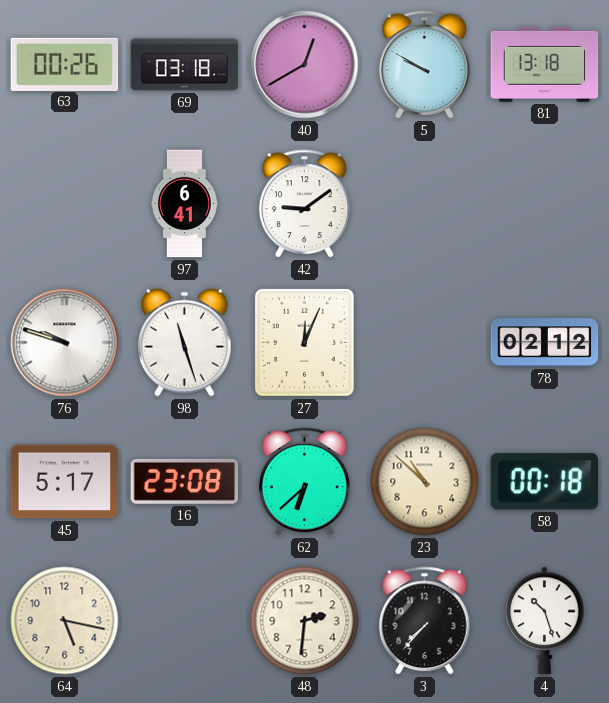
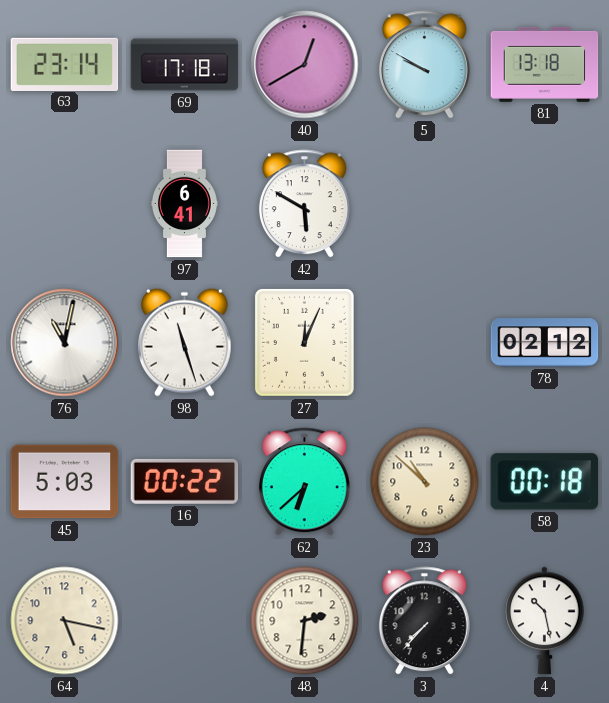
63: 00:26 -> 23:14
69: 03:18 -> 17:18
42: 9:09 -> 5:50
76: 9:48 -> 11:02
45: 5:17 -> 5:03
16: 23:08 -> 00:22
4: 10:27 -> 10:28
